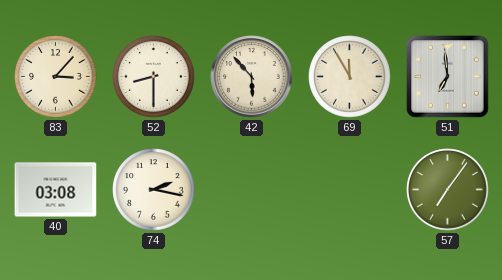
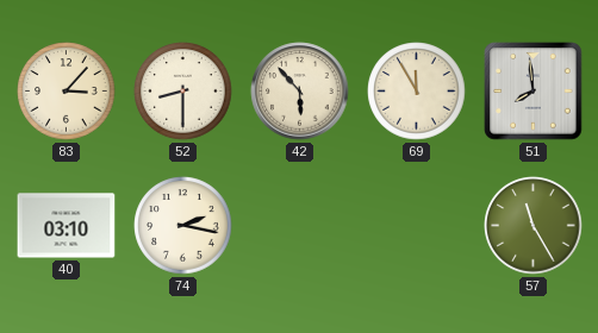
51: 6:59 -> 7:59
40: 03:08 -> 03:10
57: 7:06 -> 11:25
